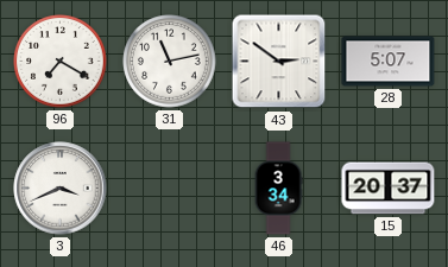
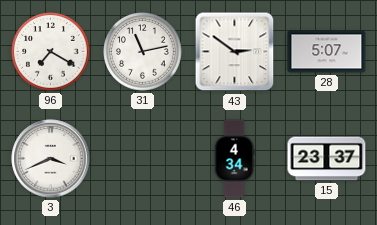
46: 3:34 -> 4:34
15: 20:37 -> 23:37
